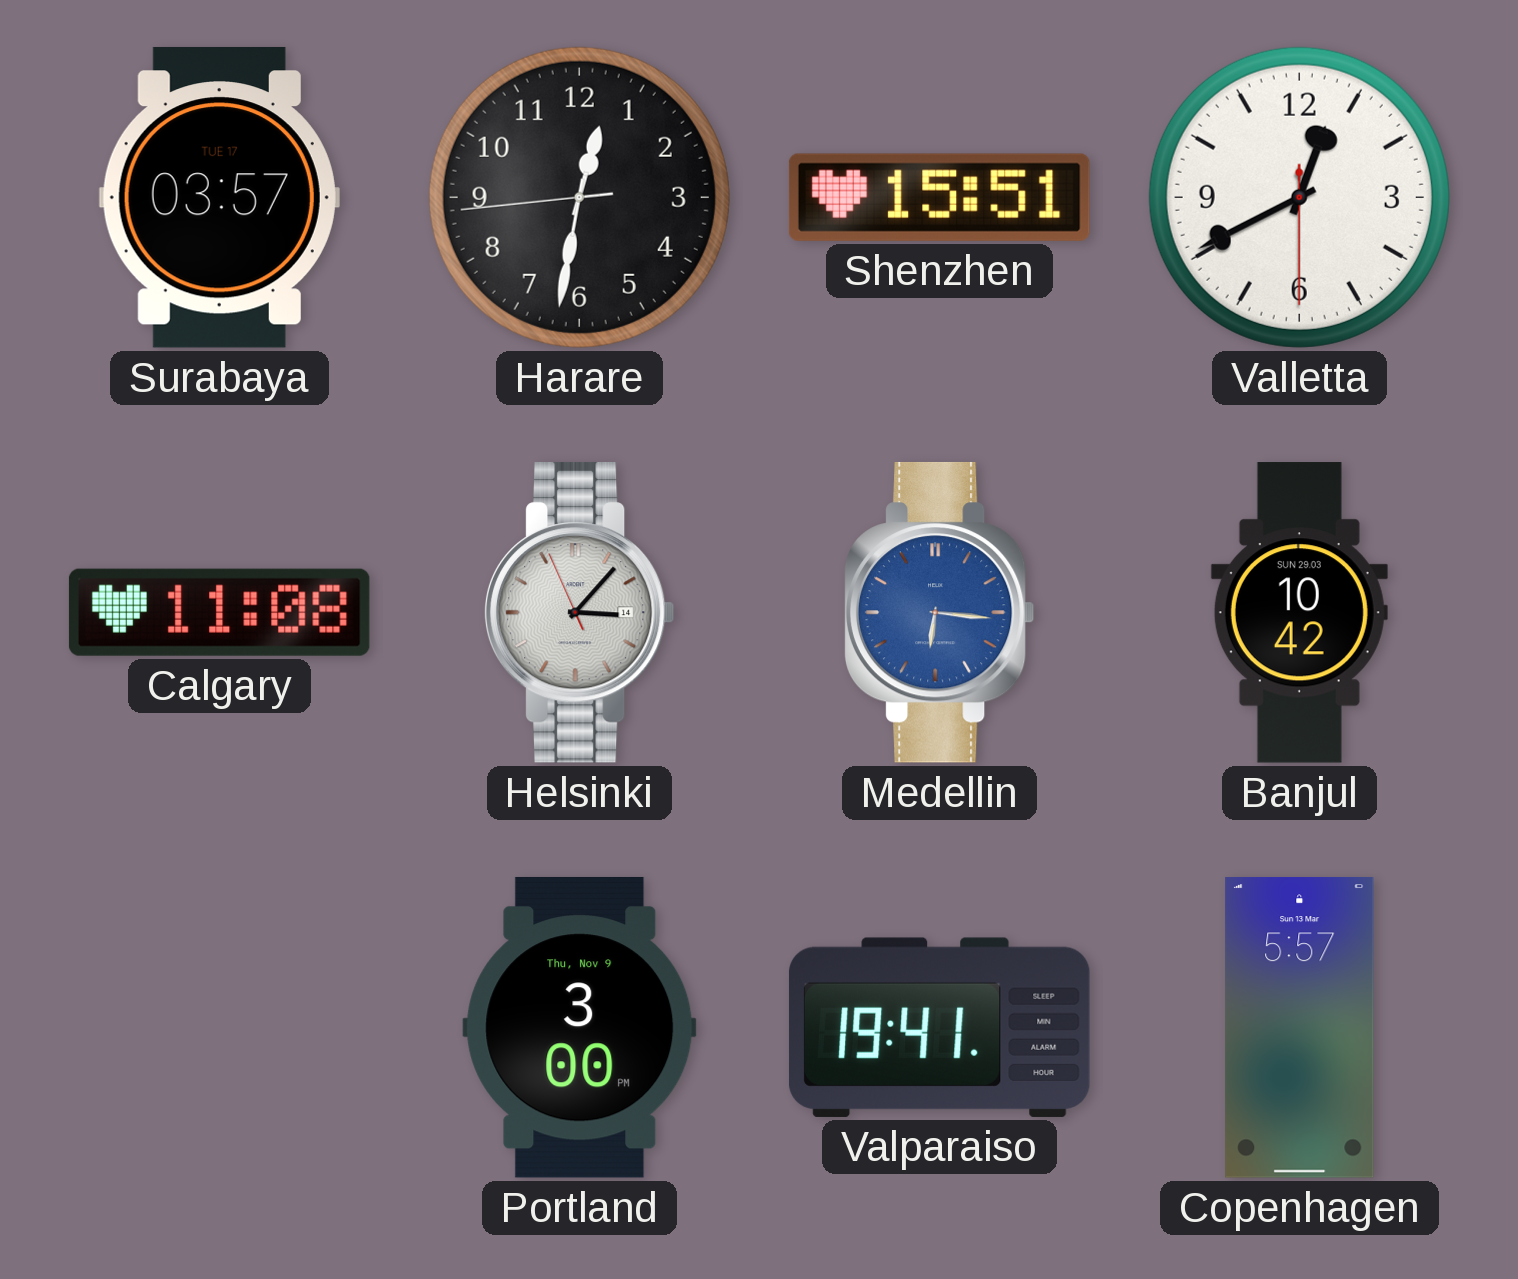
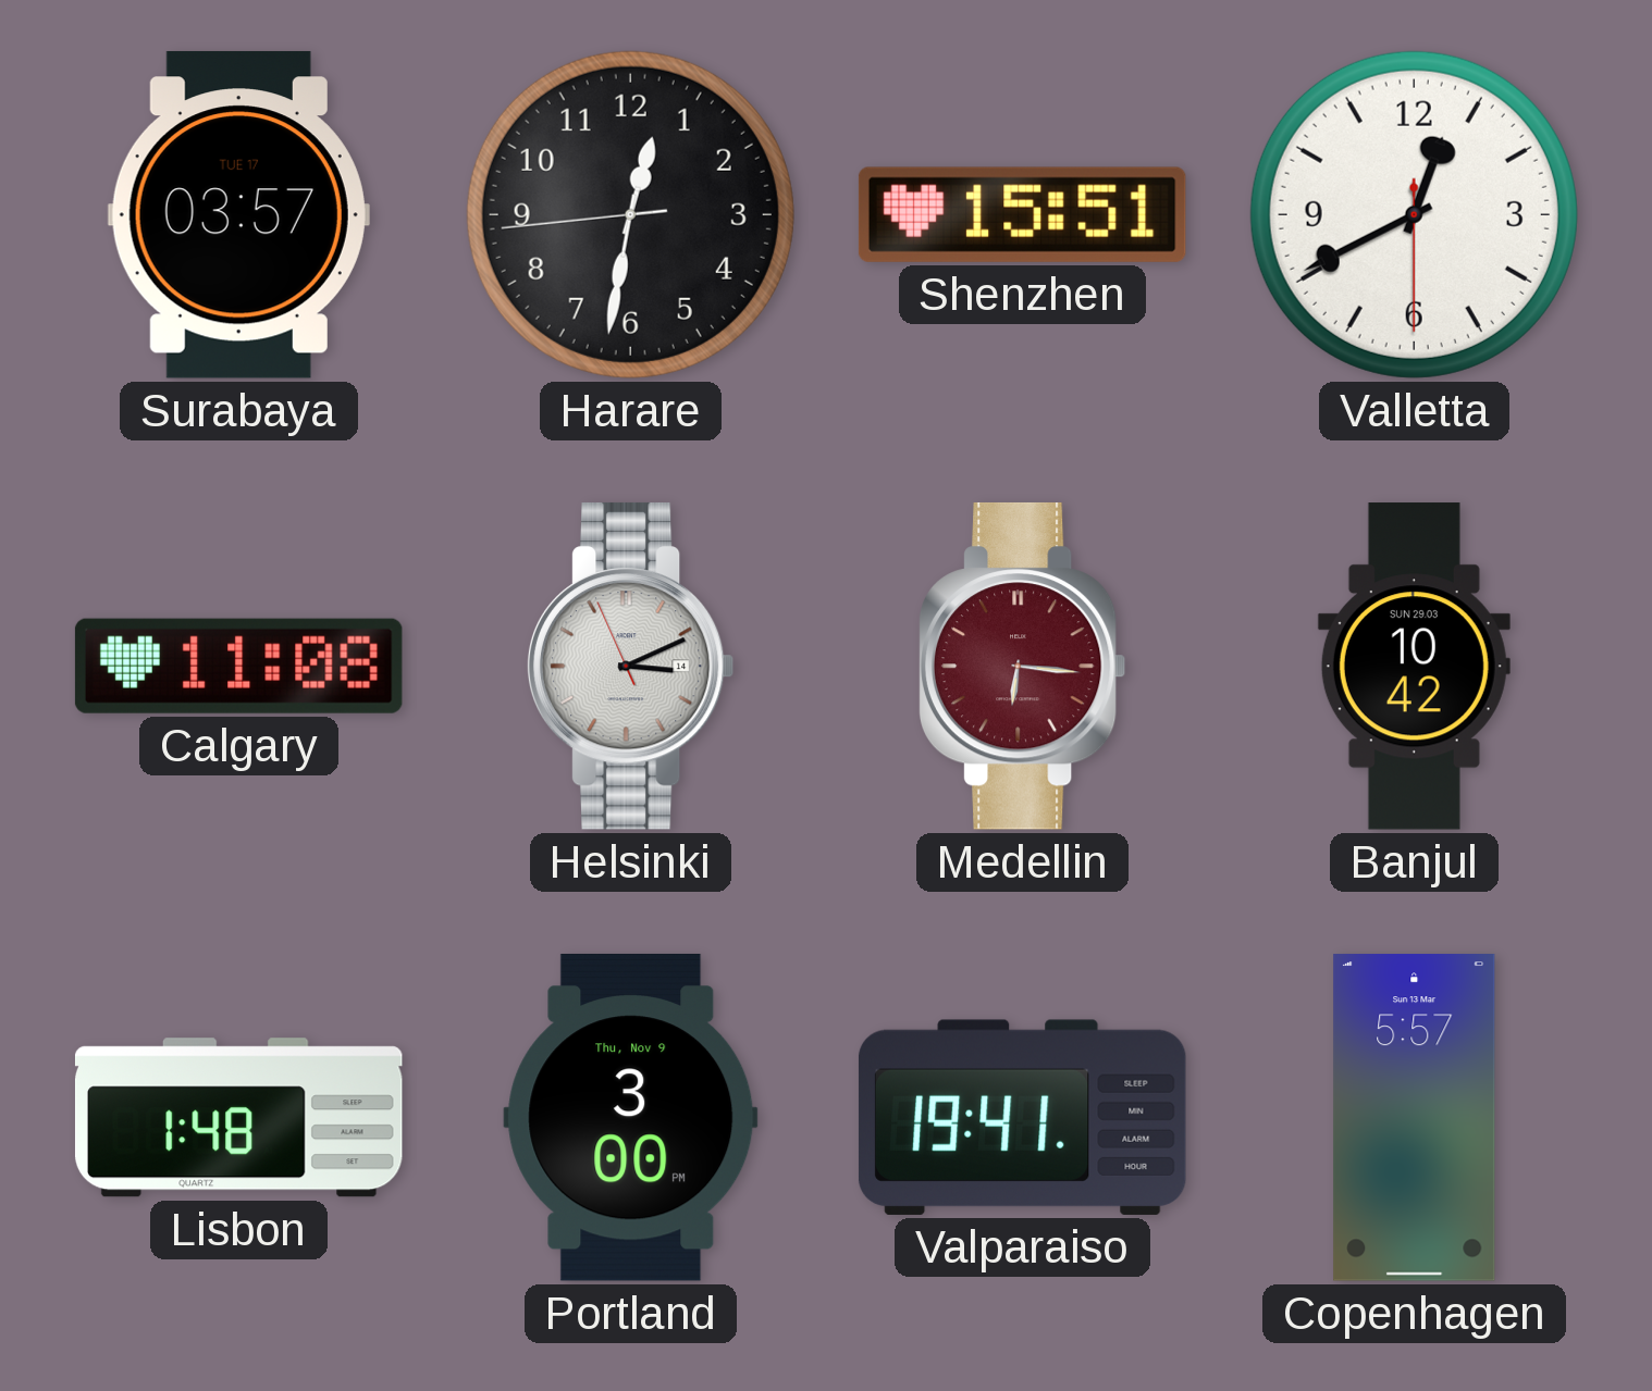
Helsinki: 3:06 -> 3:10
Medellin dial: blue -> burgundy
Lisbon: none -> 1:48
